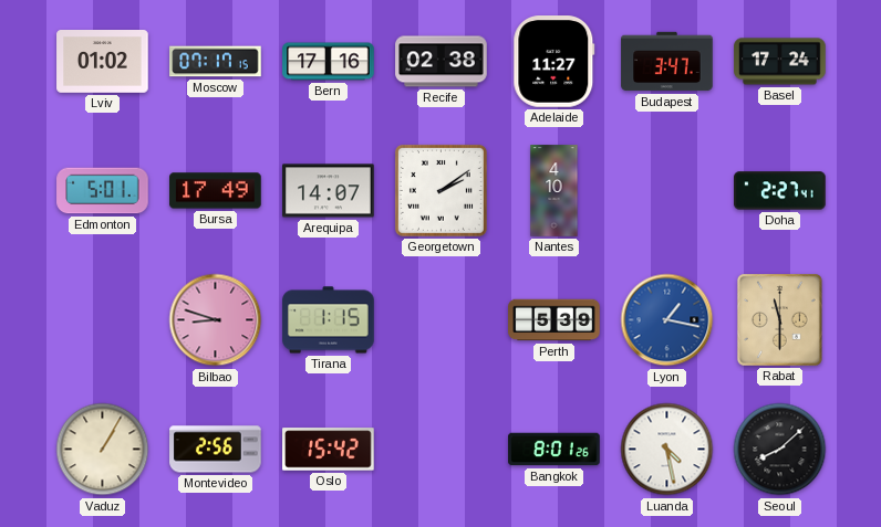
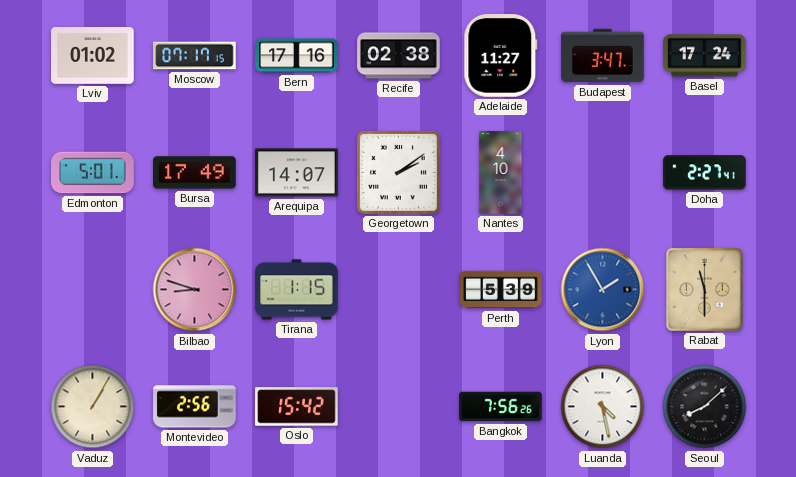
Lyon: 1:17 -> 1:55
Bangkok: 8:01 -> 7:56
